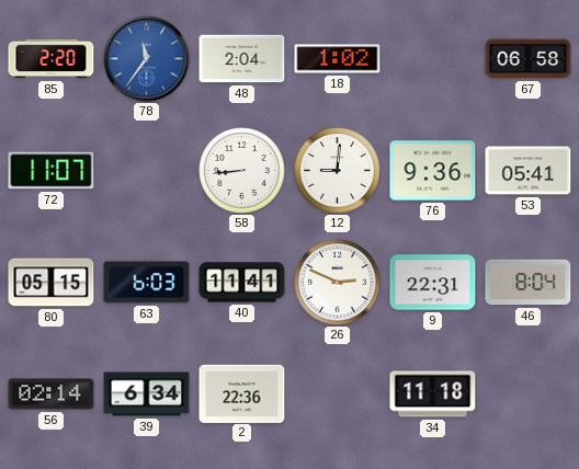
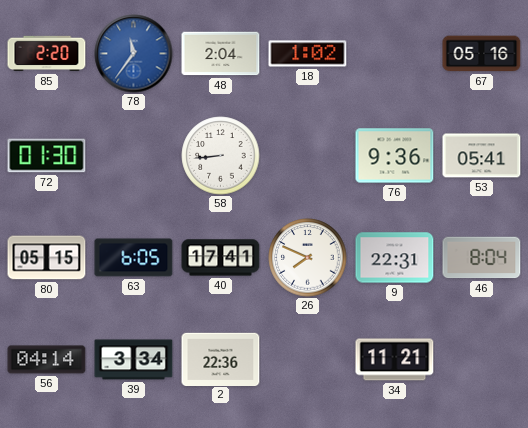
67: 06:58 -> 05:16
72: 11:07 -> 01:30
12: 9:01 -> none
63: 6:03 -> 6:05
40: 11:41 -> 17:41
26: 2:49 -> 7:49
56: 02:14 -> 04:14
39: 6:34 -> 3:34
34: 11:18 -> 11:21
